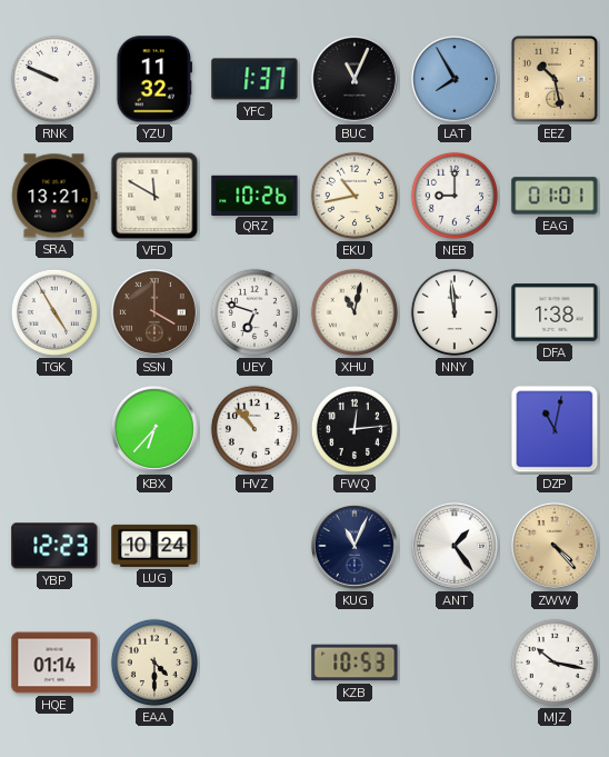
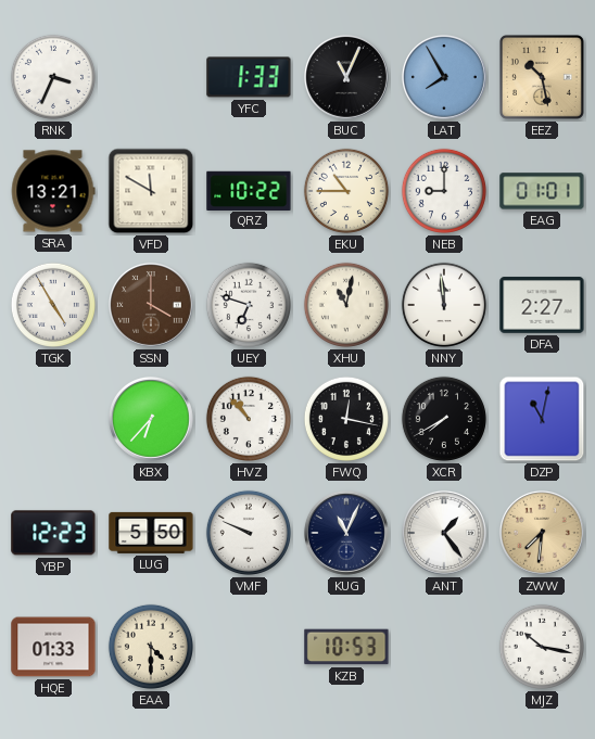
RNK: 9:49 -> 3:34
YZU: 11:32 -> none
YFC: 1:37 -> 1:33
QRZ: 10:26 -> 10:22
EKU: 10:43 -> 10:45
DFA: 1:38 -> 2:27
FWQ: 12:14 -> 12:17
XCR: none -> 7:40
LUG: 10:24 -> 5:50
VMF: none -> 9:49
ZWW: 4:23 -> 7:31
HQE: 01:14 -> 01:33
